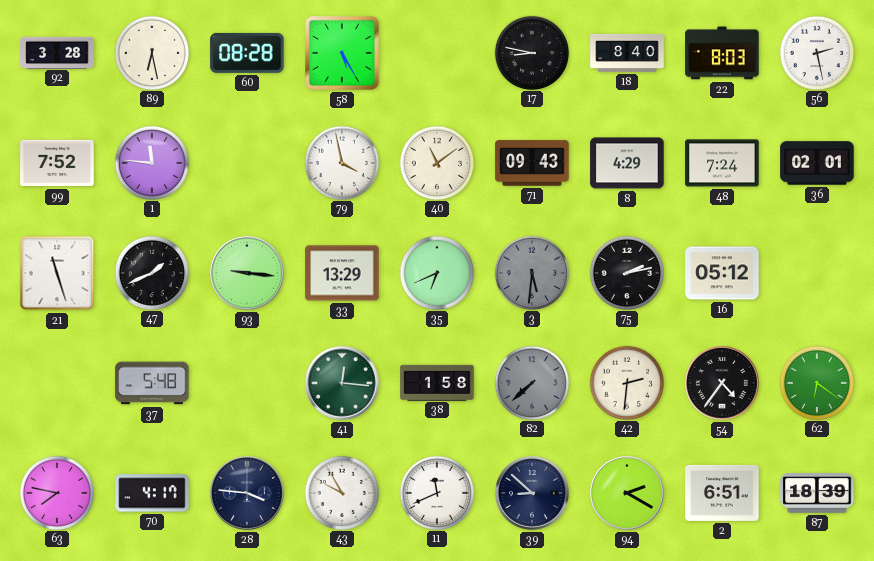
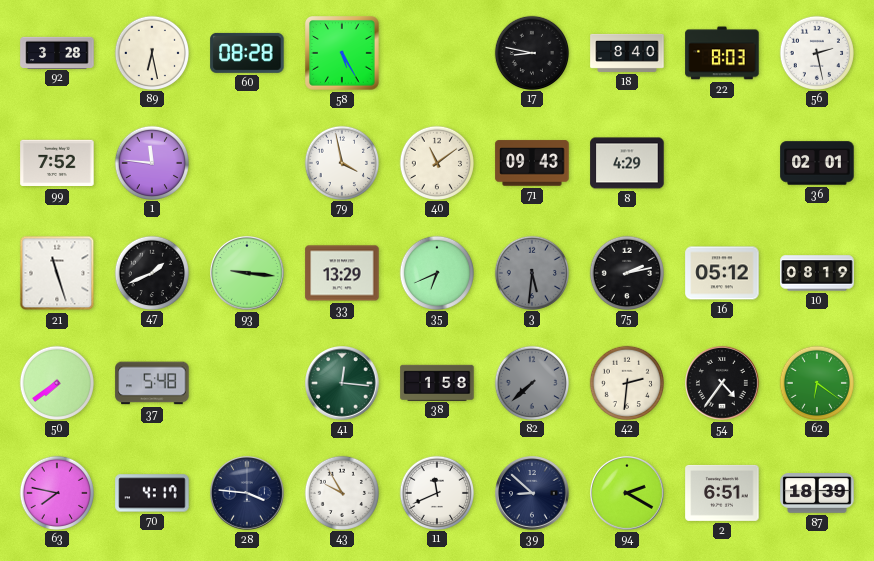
48: 7:24 -> none
10: none -> 08:19
50: none -> 7:39
